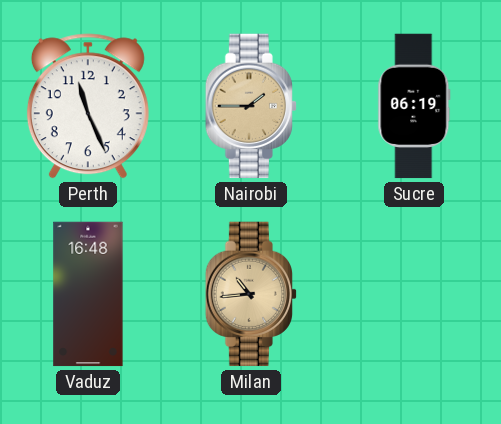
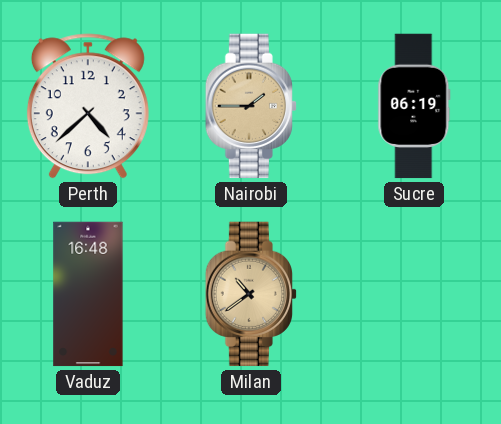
Perth: 11:26 -> 4:38
Milan: 10:44 -> 10:39
